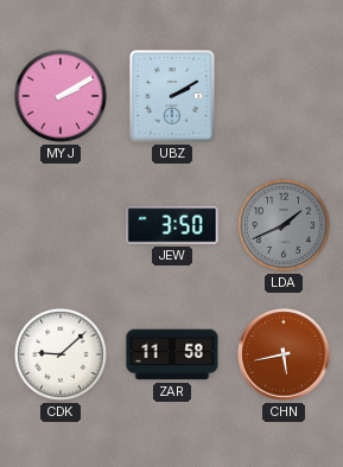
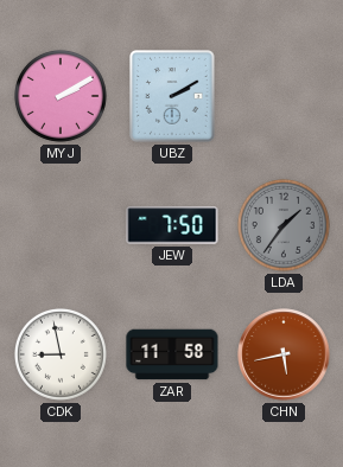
JEW: 3:50 -> 7:50
LDA: 1:41 -> 1:36
CDK: 9:08 -> 8:58
